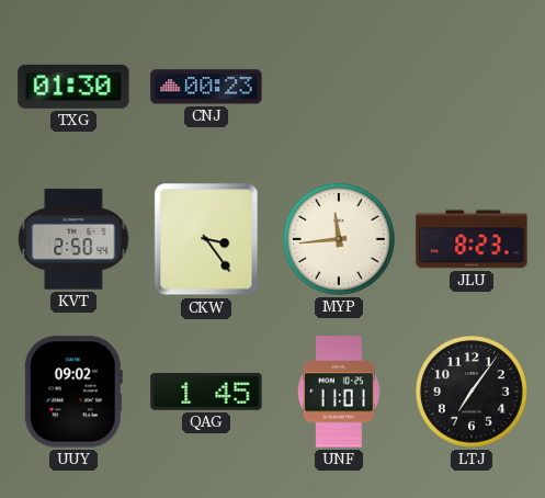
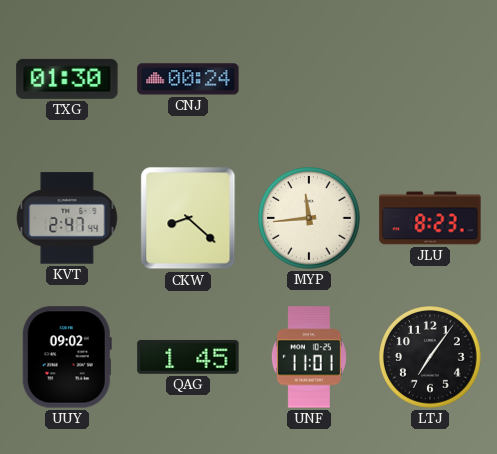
CNJ: 00:23 -> 00:24
KVT: 2:50 -> 2:47
CKW: 3:24 -> 8:22
